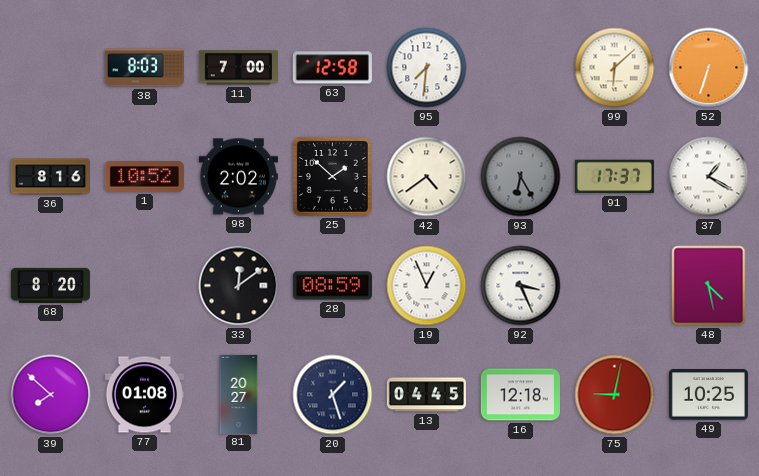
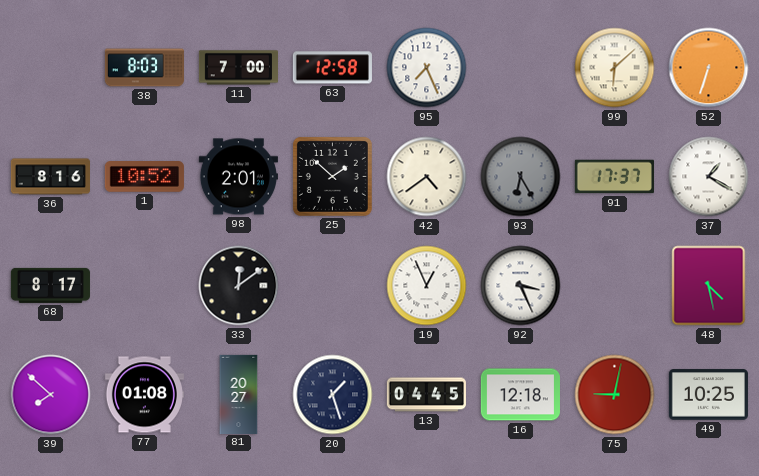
95: 7:31 -> 7:26
98: 2:02 -> 2:01
68: 8:20 -> 8:17
28: 08:59 -> none
